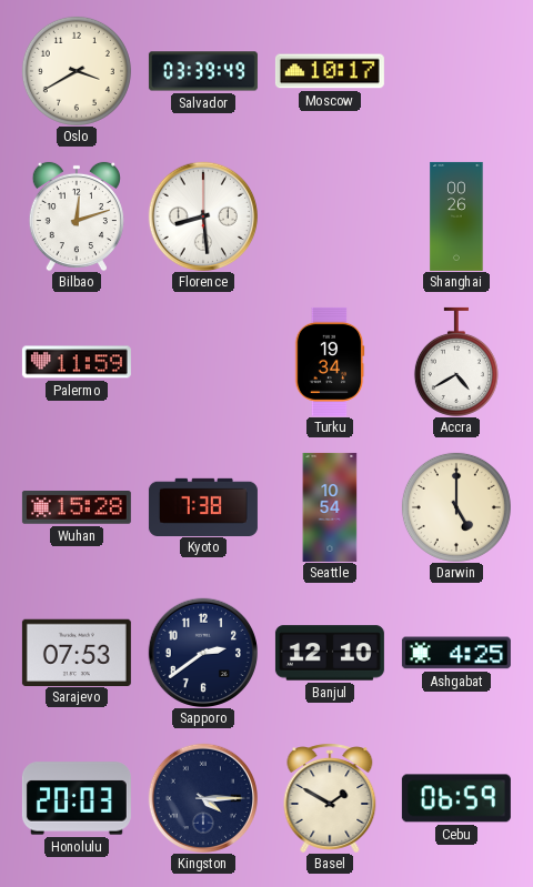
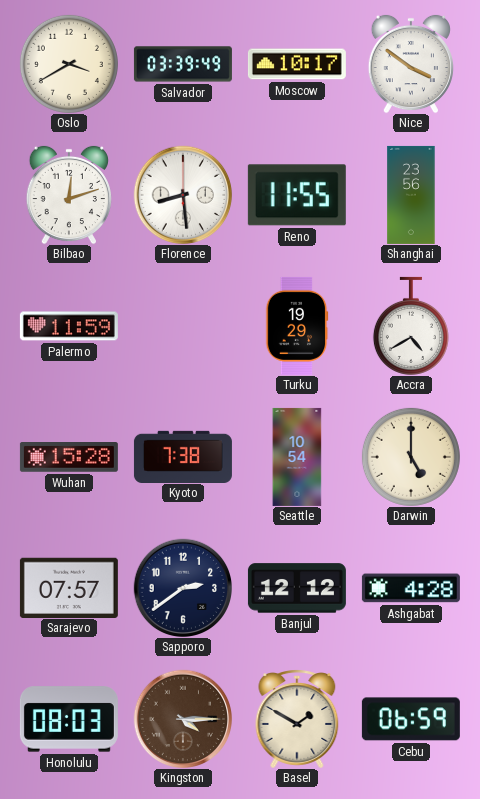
Nice: none -> 3:51
Reno: none -> 11:55
Shanghai: 00:26 -> 23:56
Turku: 19:34 -> 19:29
Sarajevo: 07:53 -> 07:57
Banjul: 12:10 -> 12:12
Ashgabat: 4:25 -> 4:28
Honolulu: 20:03 -> 08:03
Kingston dial: navy -> brown
